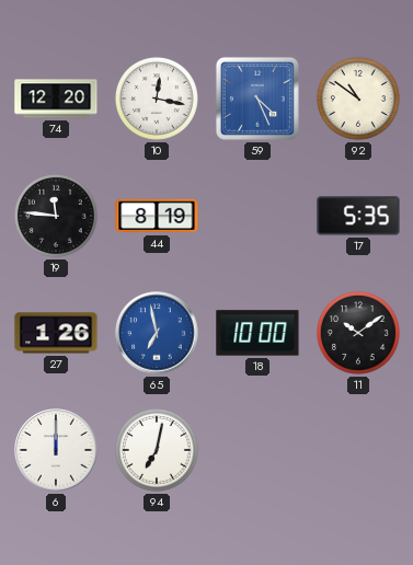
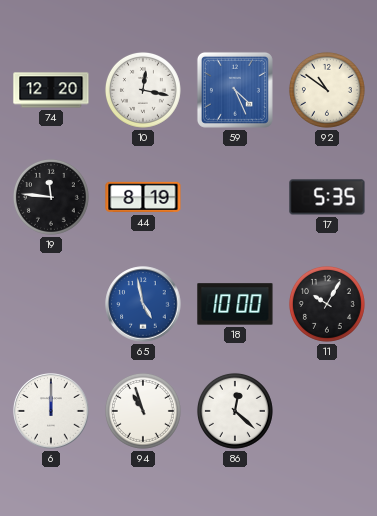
27: 1:26 -> none
65: 6:58 -> 4:58
11: 10:09 -> 10:05
94: 7:02 -> 10:57
86: none -> 12:22
